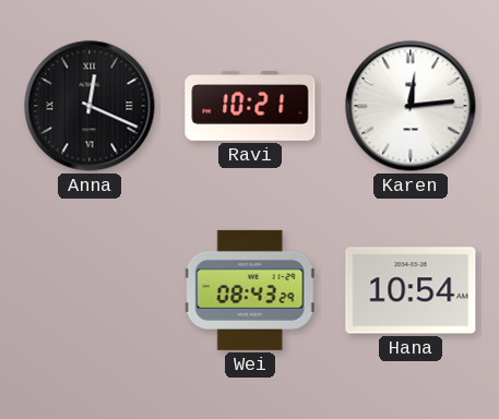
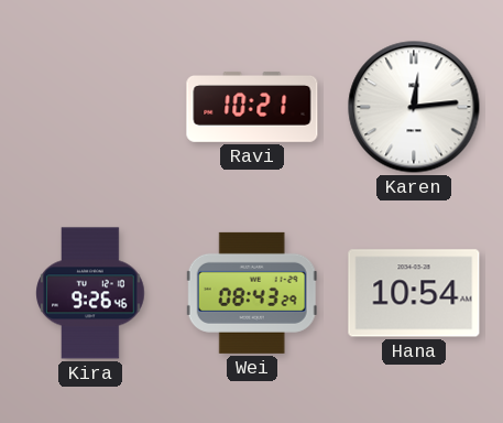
Anna: 12:19 -> none
Kira: none -> 9:26
